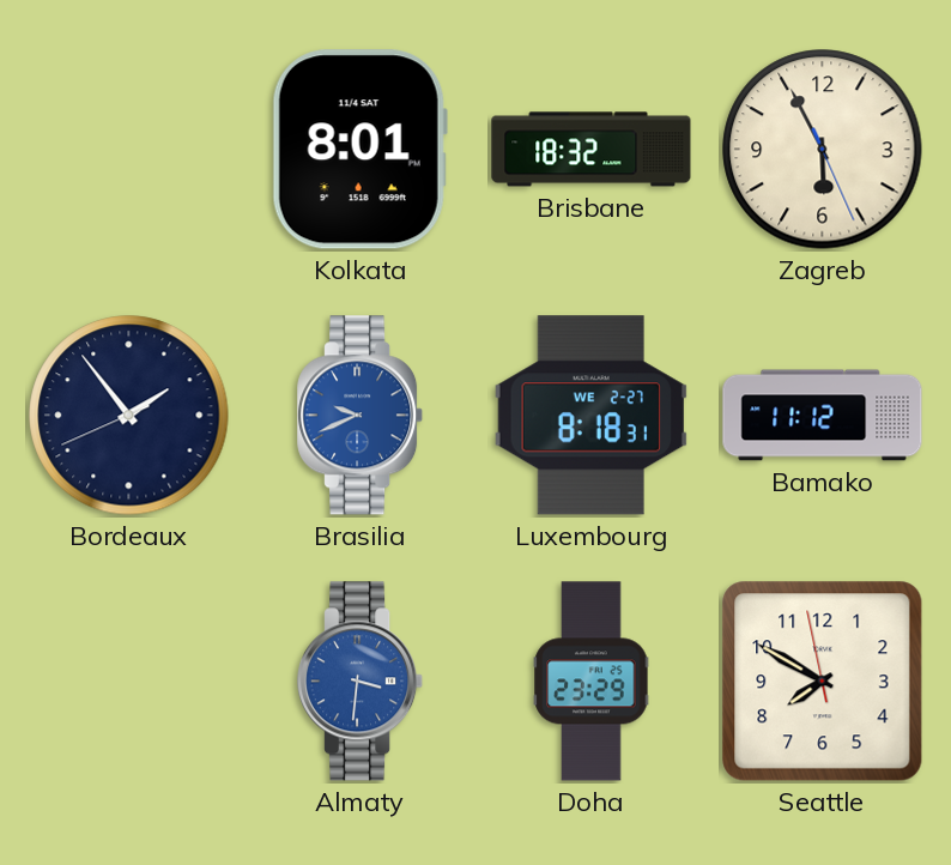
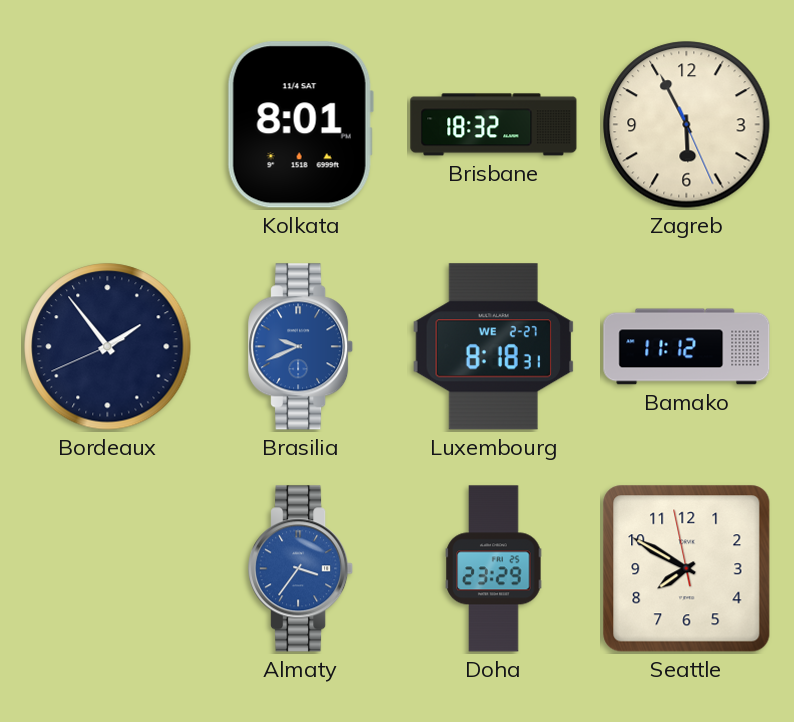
Almaty: 3:31 -> 3:36
